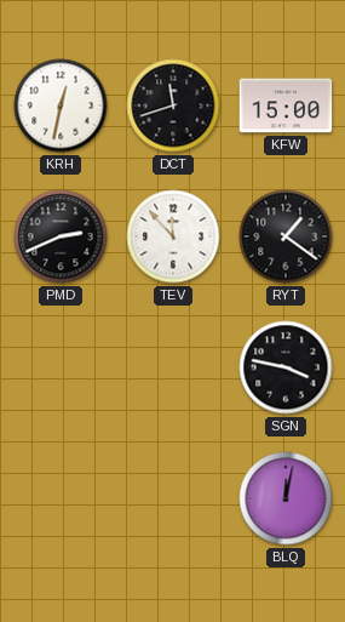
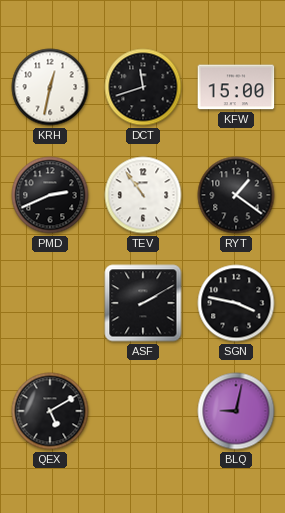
TEV: 11:53 -> 10:54
ASF: none -> 2:10
QEX: none -> 5:10
BLQ: 12:02 -> 9:02
